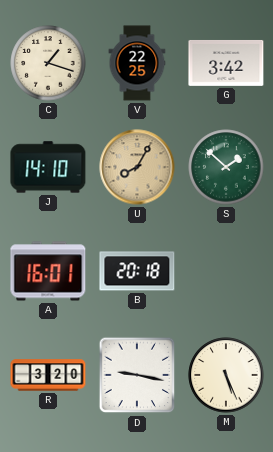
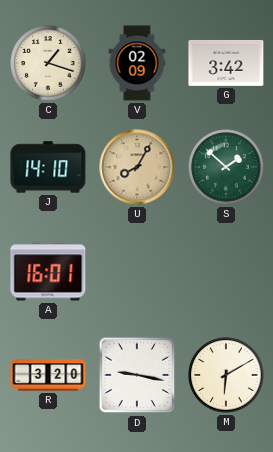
V: 22:25 -> 02:09
B: 20:18 -> none
M: 5:26 -> 6:10
